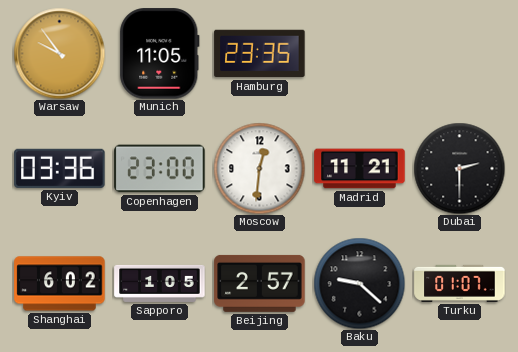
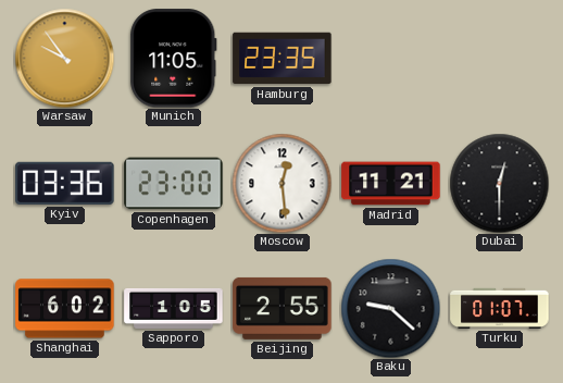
Moscow: 12:31 -> 12:29
Dubai: 2:30 -> 12:30
Beijing: 2:57 -> 2:55
